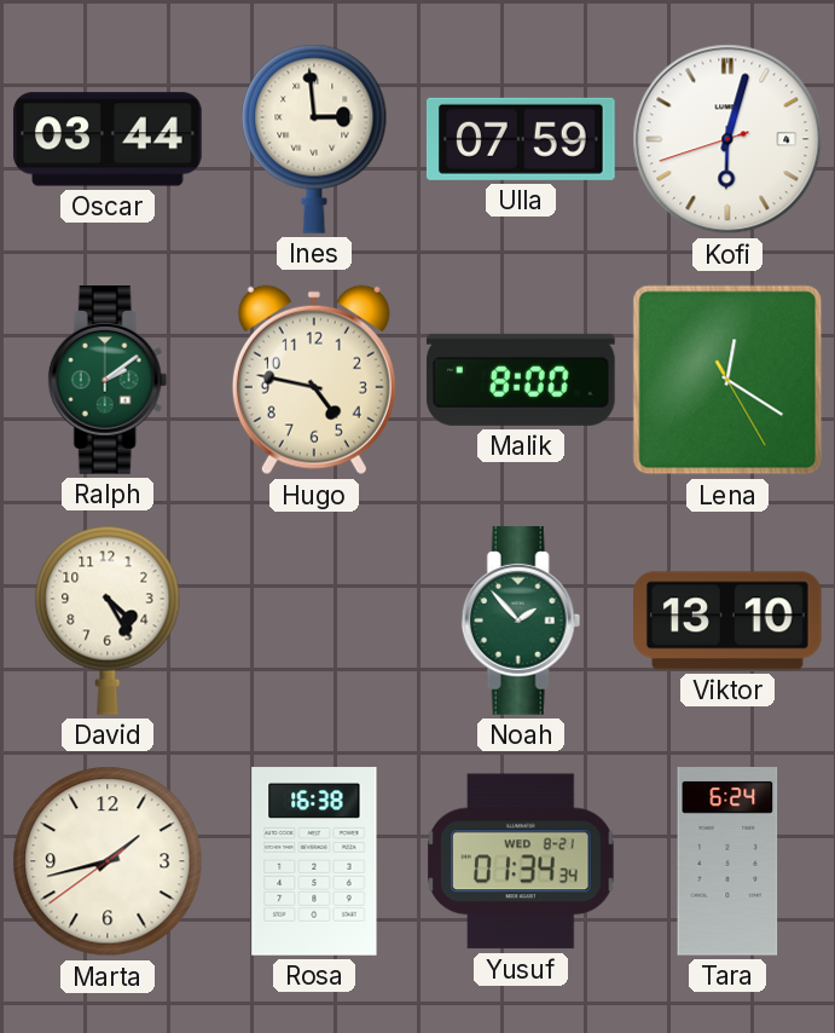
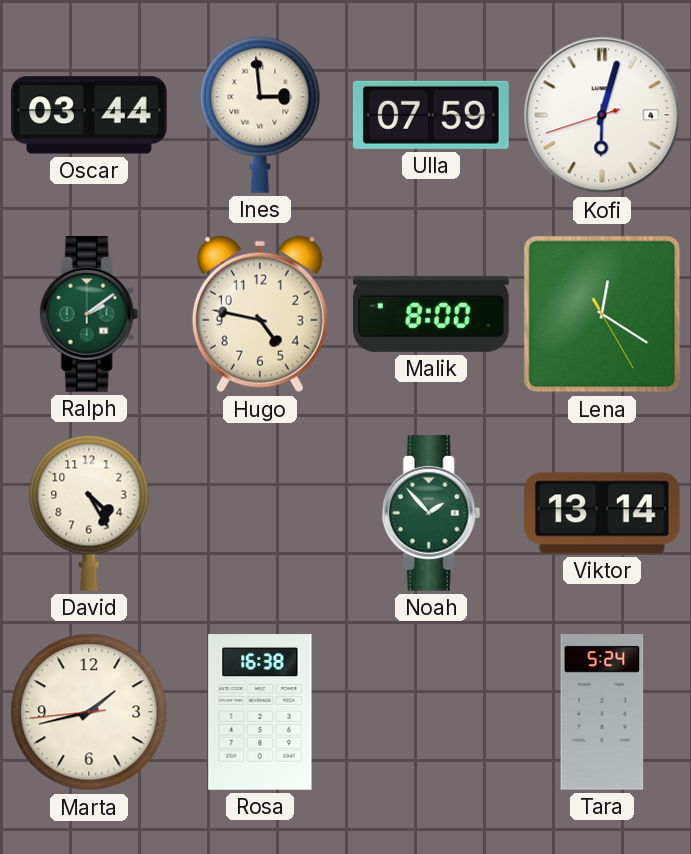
Viktor: 13:10 -> 13:14
Marta: 1:42:39 -> 1:42:44
Yusuf: 01:34 -> none
Tara: 6:24 -> 5:24
